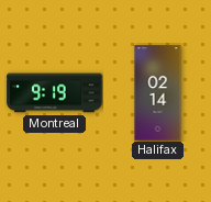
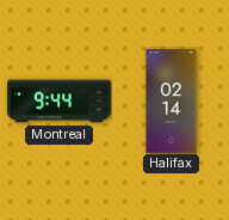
Montreal: 9:19 -> 9:44
